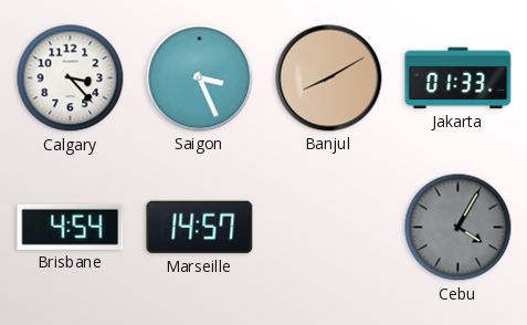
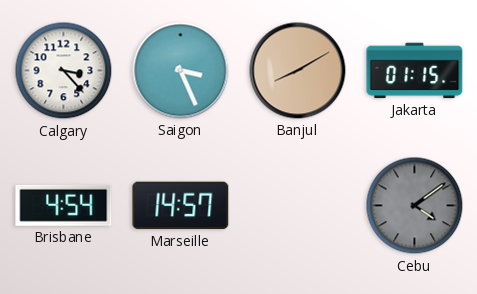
Jakarta: 01:33 -> 01:15
Cebu: 4:05 -> 4:09
